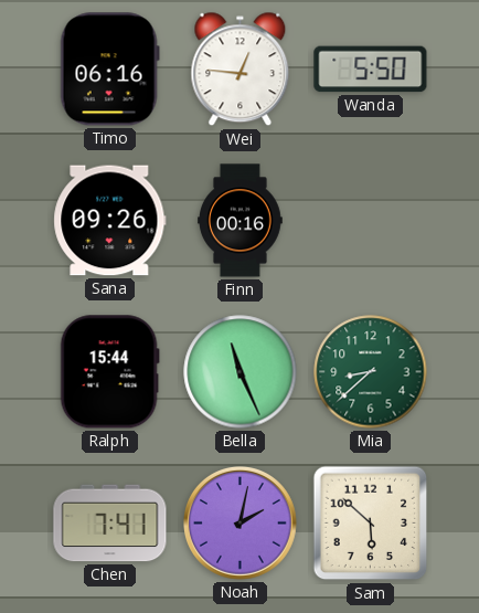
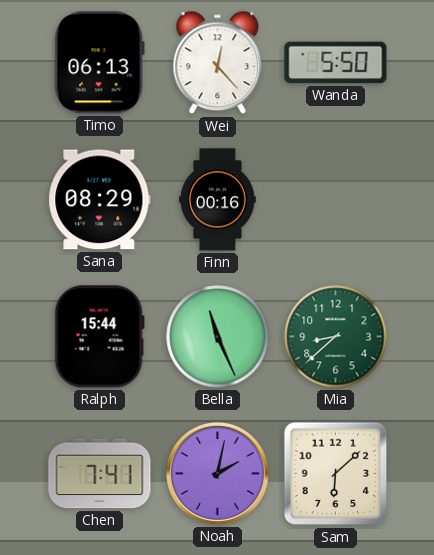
Timo: 06:16 -> 06:13
Wei: 12:46 -> 12:23
Sana: 09:26 -> 08:29
Sam: 5:52 -> 6:08
